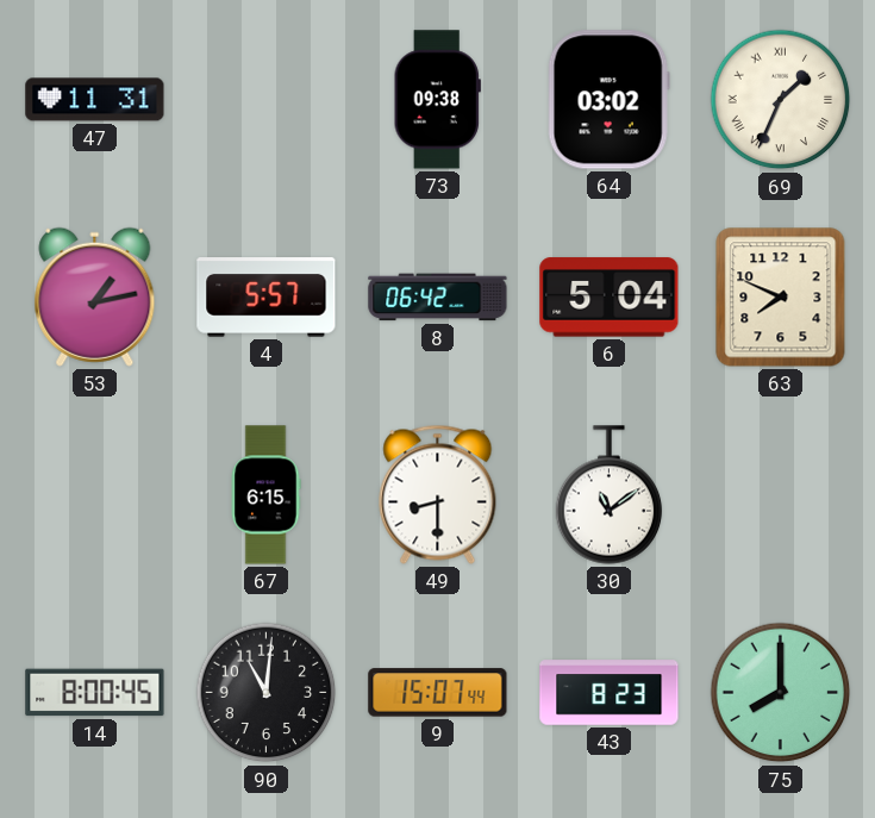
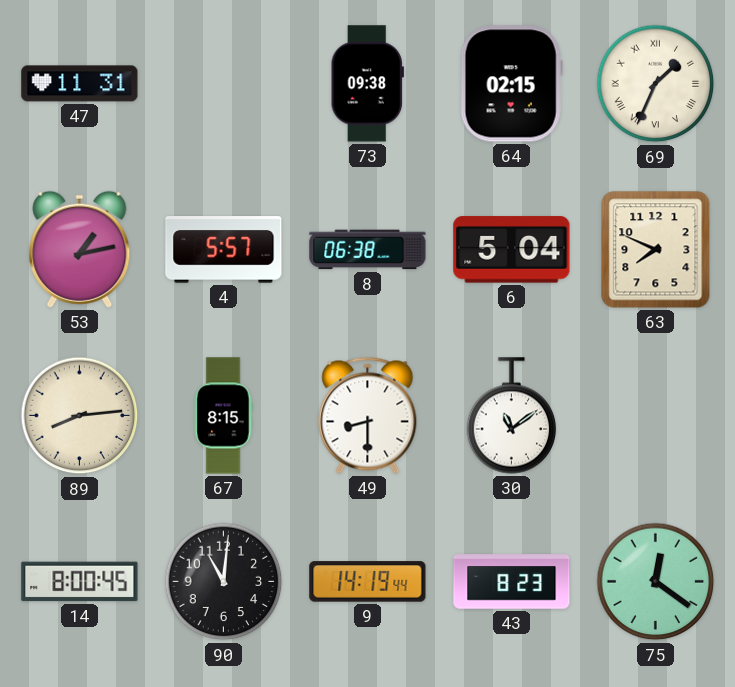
64: 03:02 -> 02:15
8: 06:42 -> 06:38
89: none -> 8:14
67: 6:15 -> 8:15
9: 15:07 -> 14:19
75: 8:00 -> 12:21
